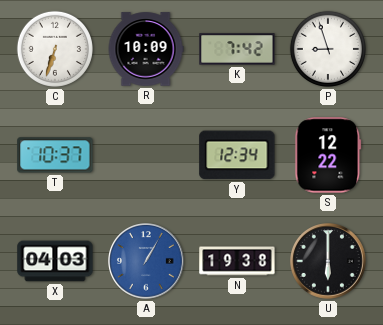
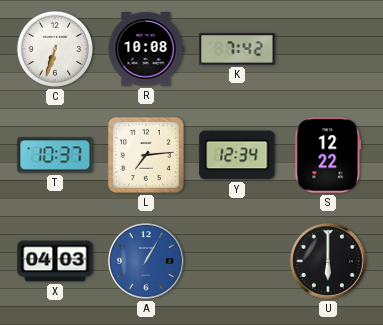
R: 10:09 -> 10:08
P: 8:57 -> none
L: none -> 7:14
N: 19:38 -> none
